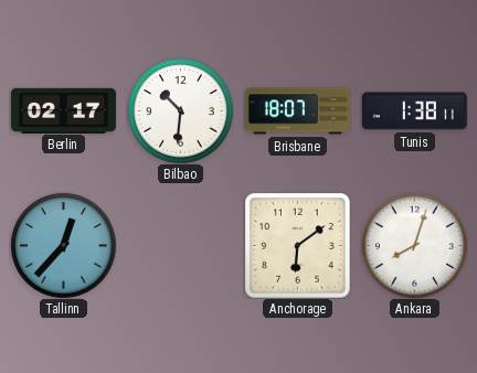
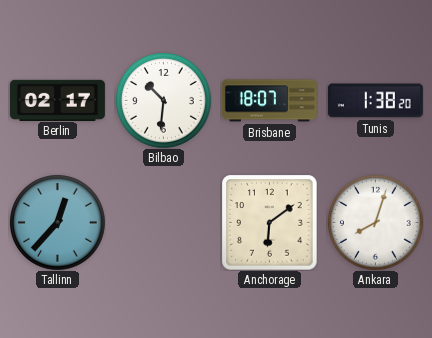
Tunis: 1:38:11 -> 1:38:20
